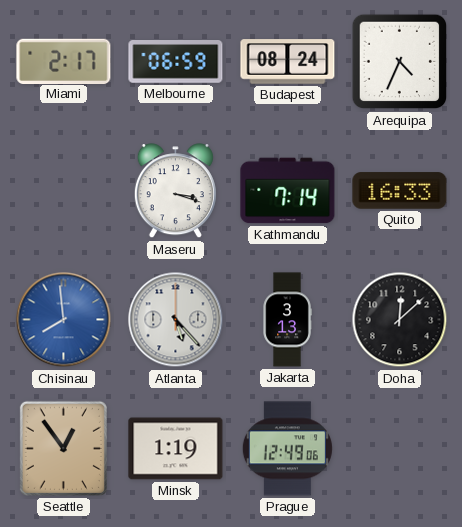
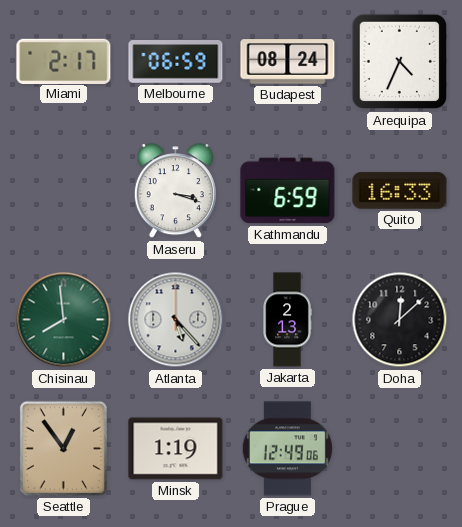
Kathmandu: 7:14 -> 6:59
Chisinau dial: blue -> green
Jakarta: 3:13 -> 2:13
